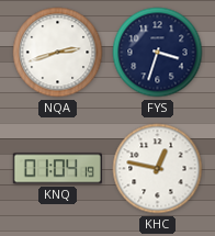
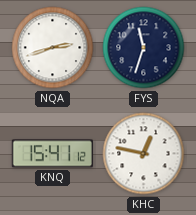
FYS: 3:33 -> 11:33
KNQ: 01:04 -> 15:41
